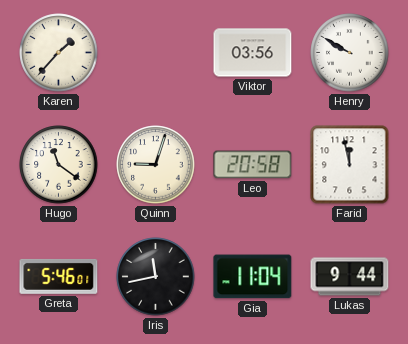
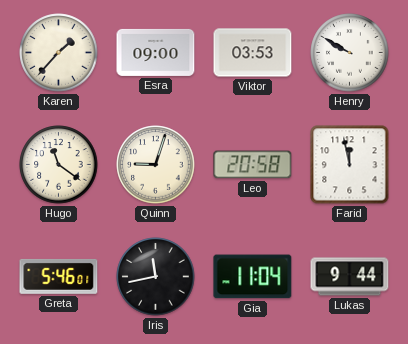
Esra: none -> 09:00
Viktor: 03:56 -> 03:53
